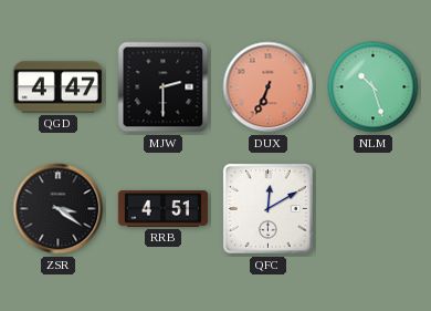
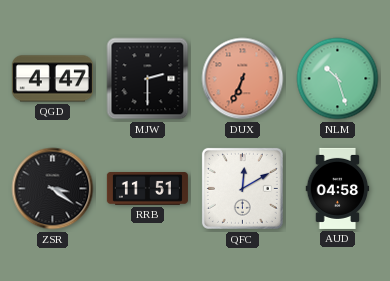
RRB: 4:51 -> 11:51
AUD: none -> 04:58
